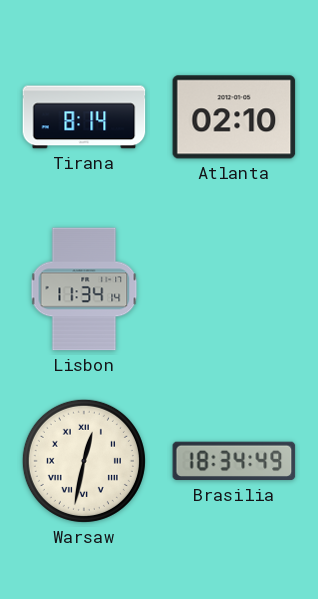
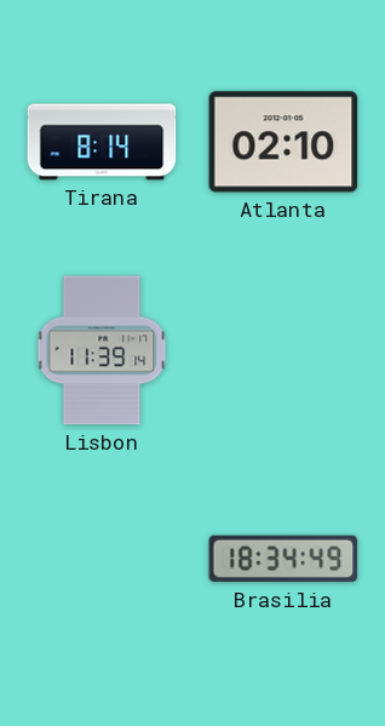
Lisbon: 11:34 -> 11:39
Warsaw: 12:32 -> none
